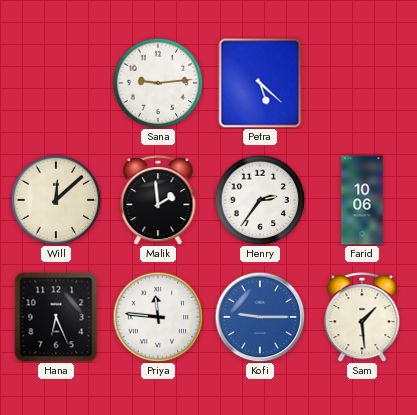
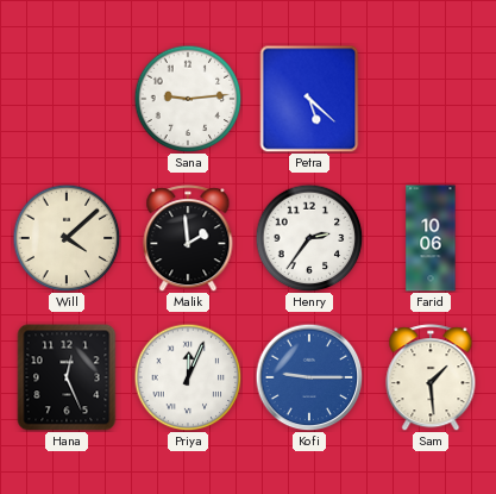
Will: 12:08 -> 4:08
Hana: 6:26 -> 12:26
Priya: 11:46 -> 12:04
